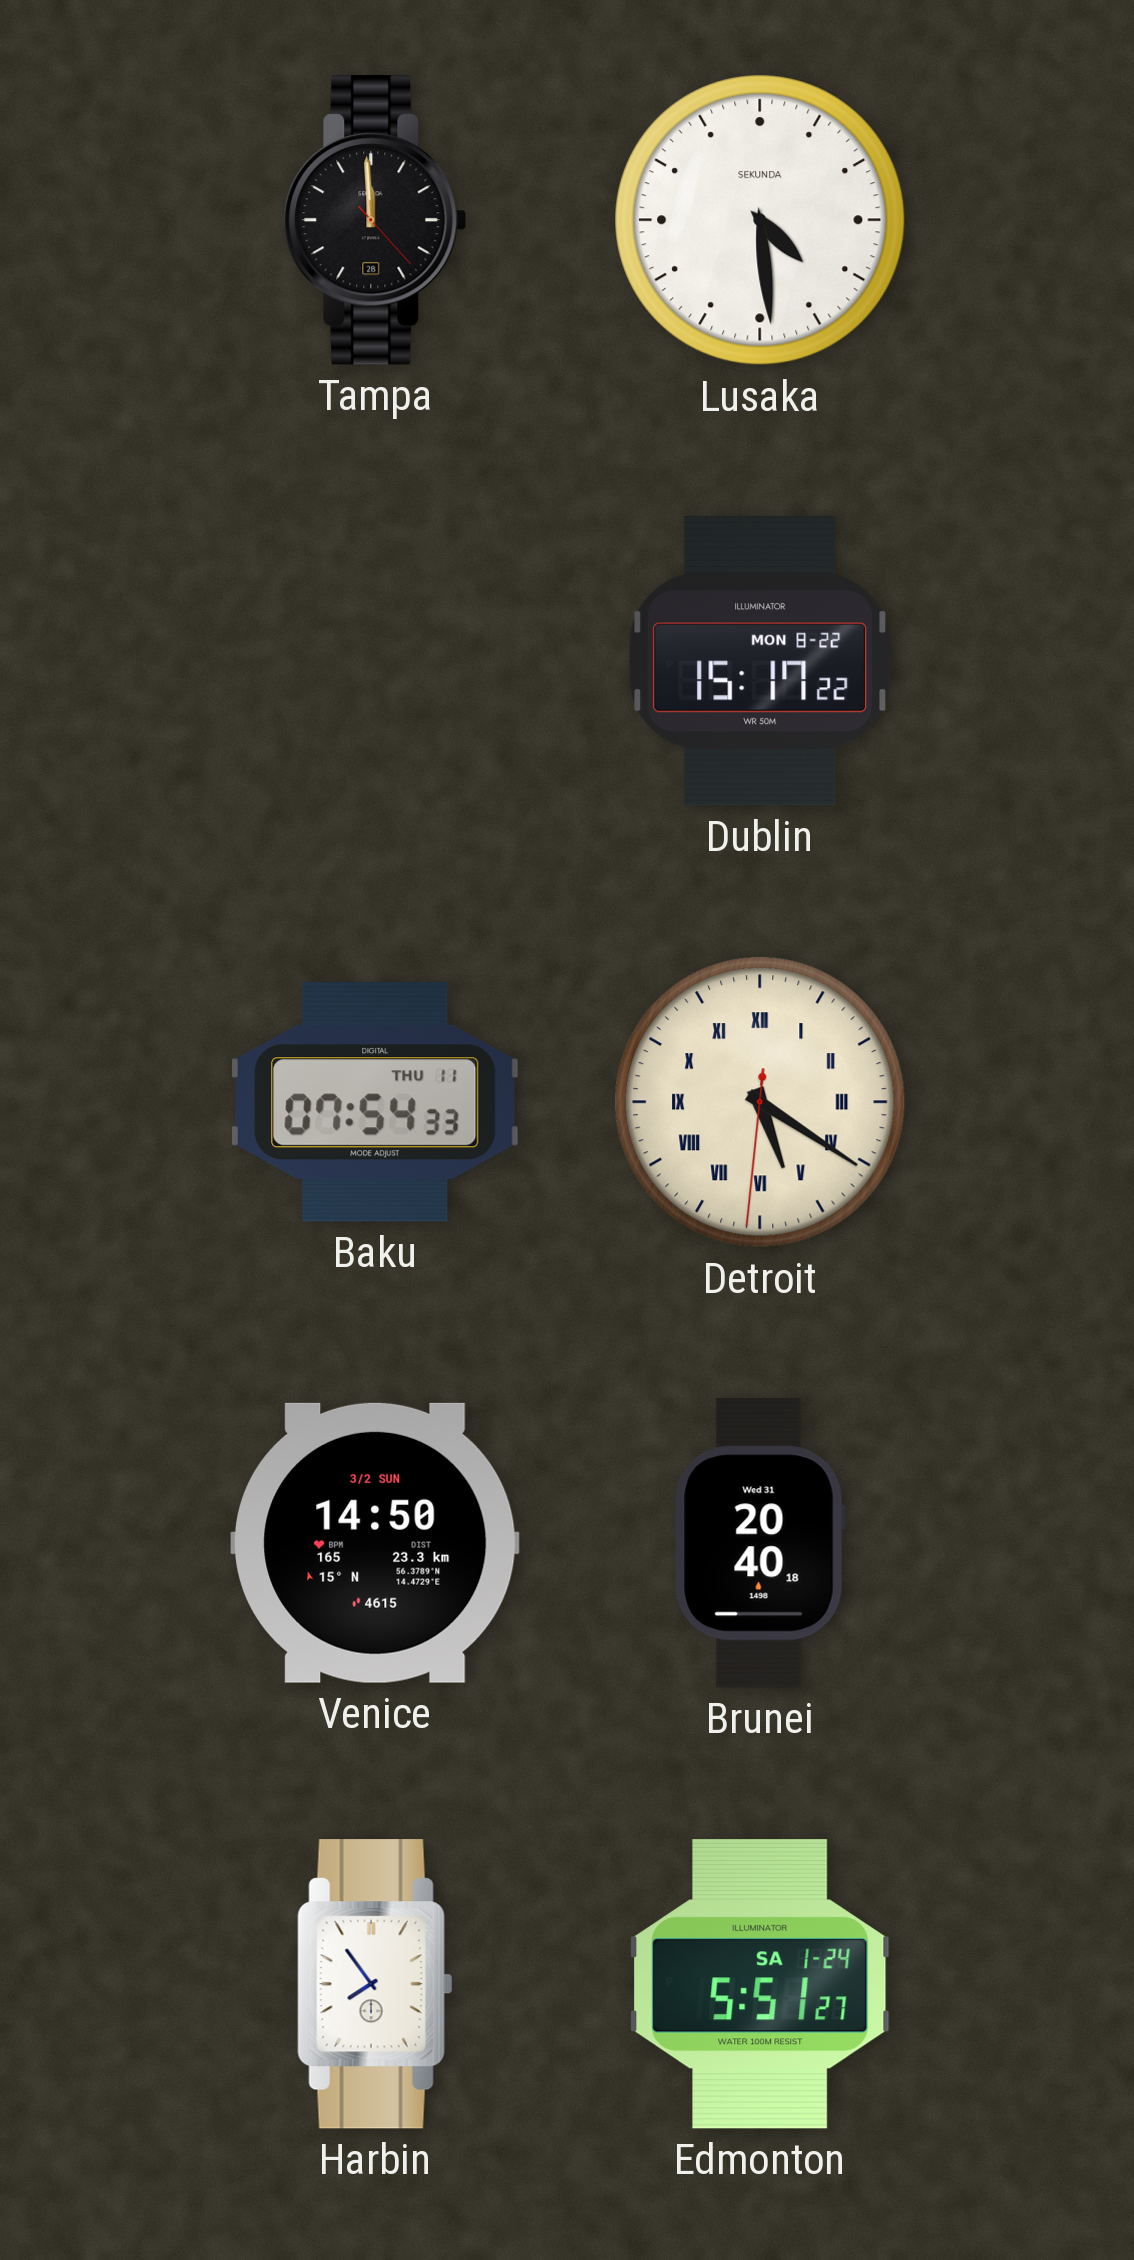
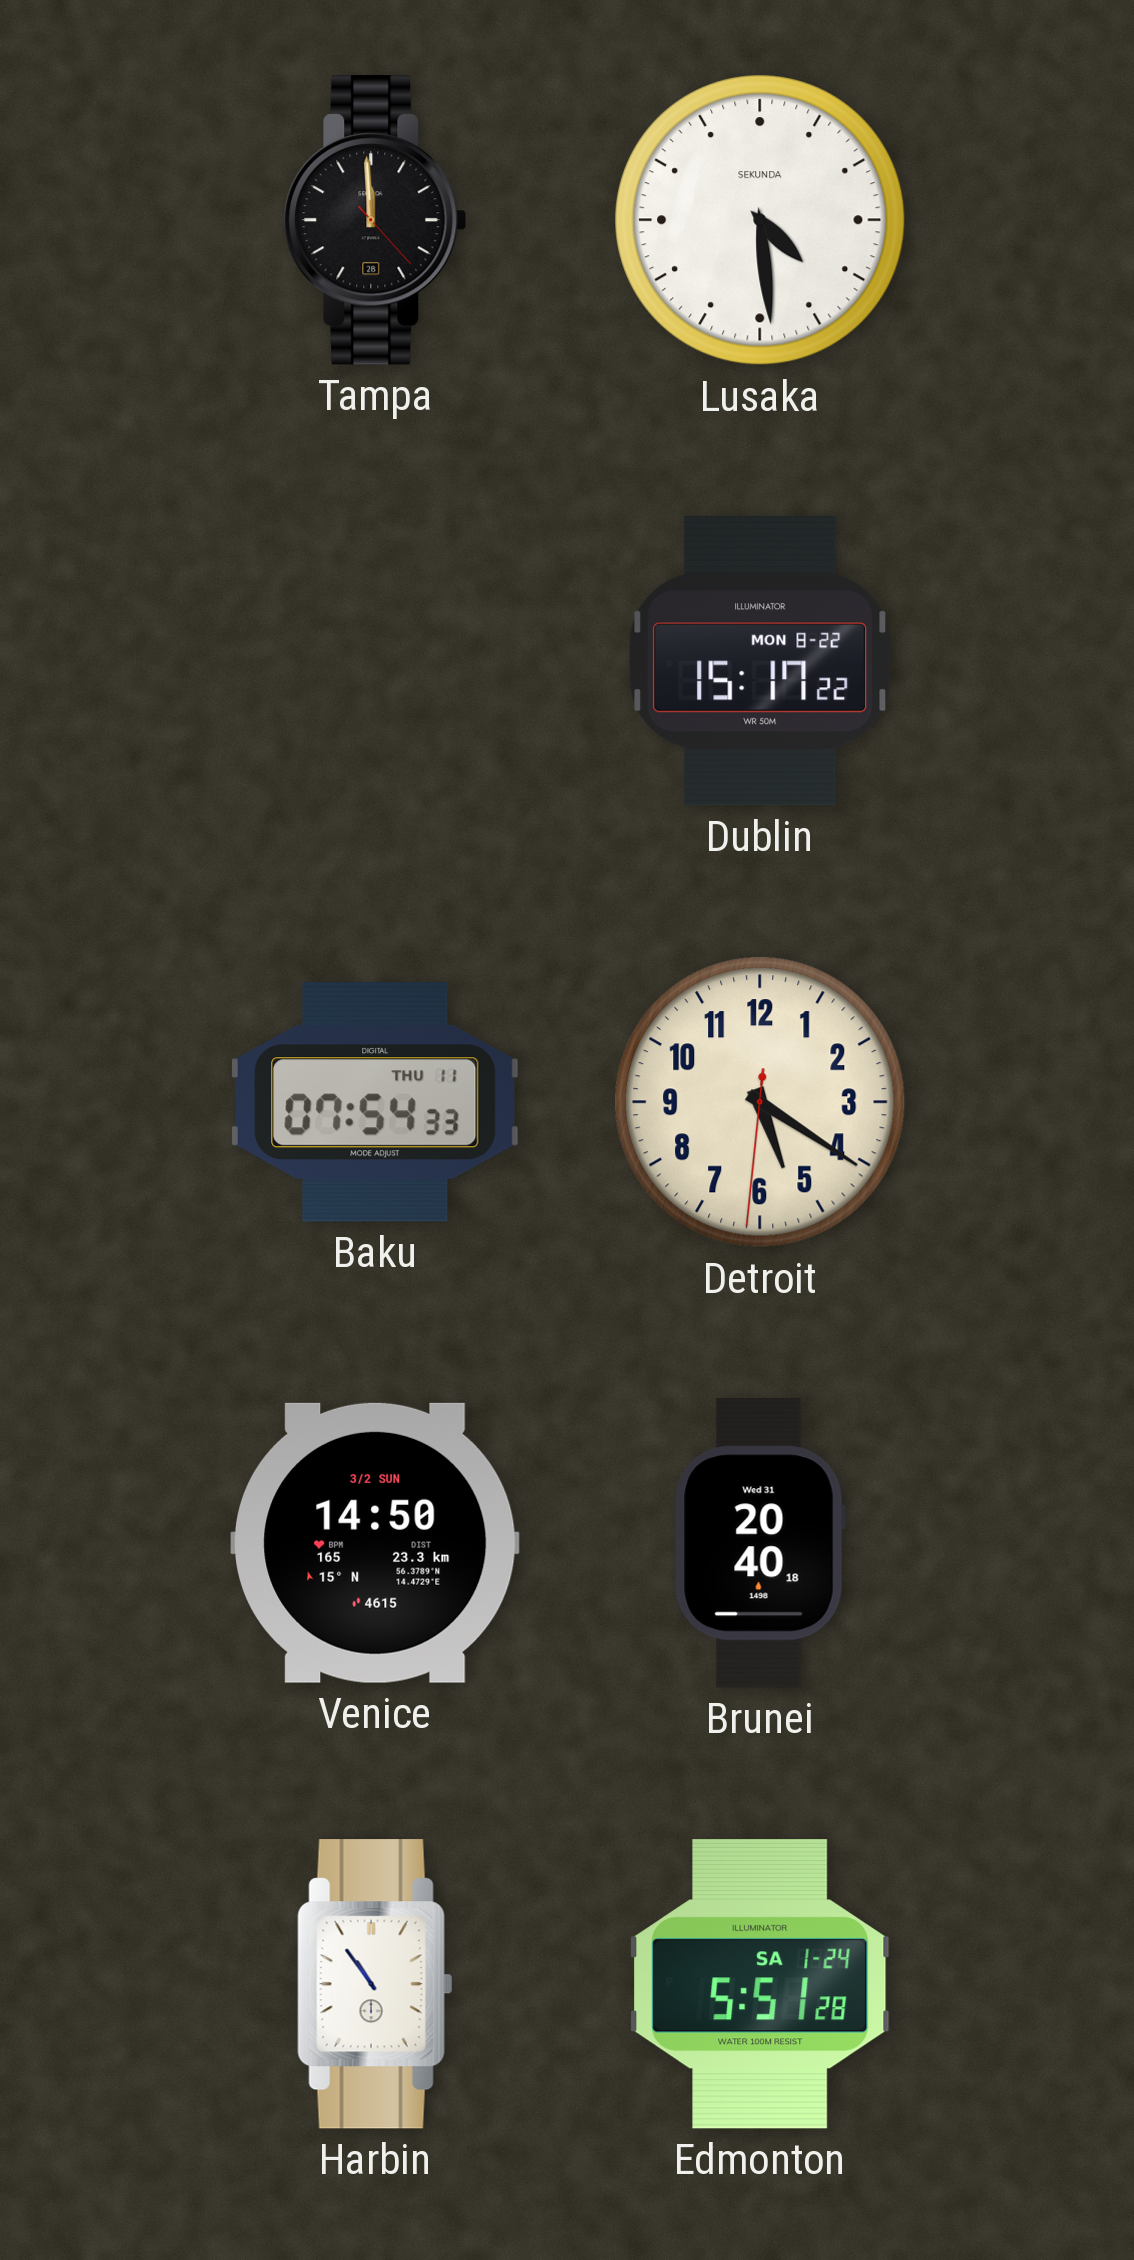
Detroit numerals: Roman -> Arabic
Harbin: 7:54 -> 10:54
Edmonton: 5:51:27 -> 5:51:28
